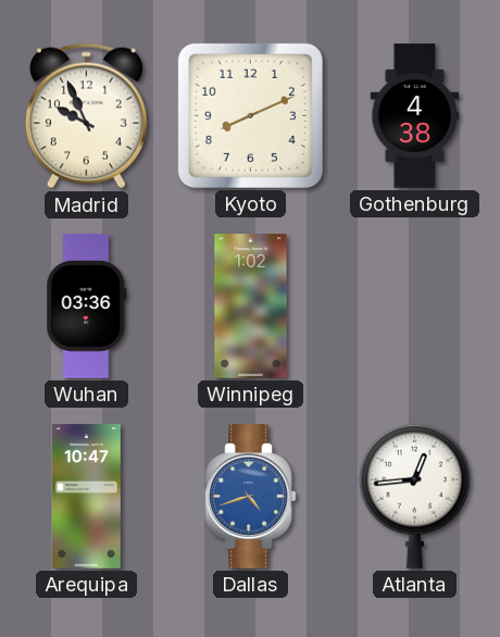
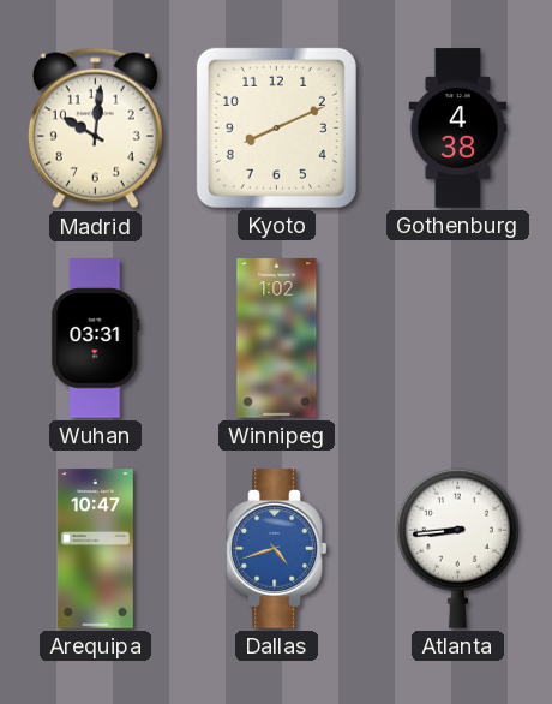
Madrid: 9:56 -> 10:01
Wuhan: 03:36 -> 03:31
Atlanta: 12:44 -> 8:44
